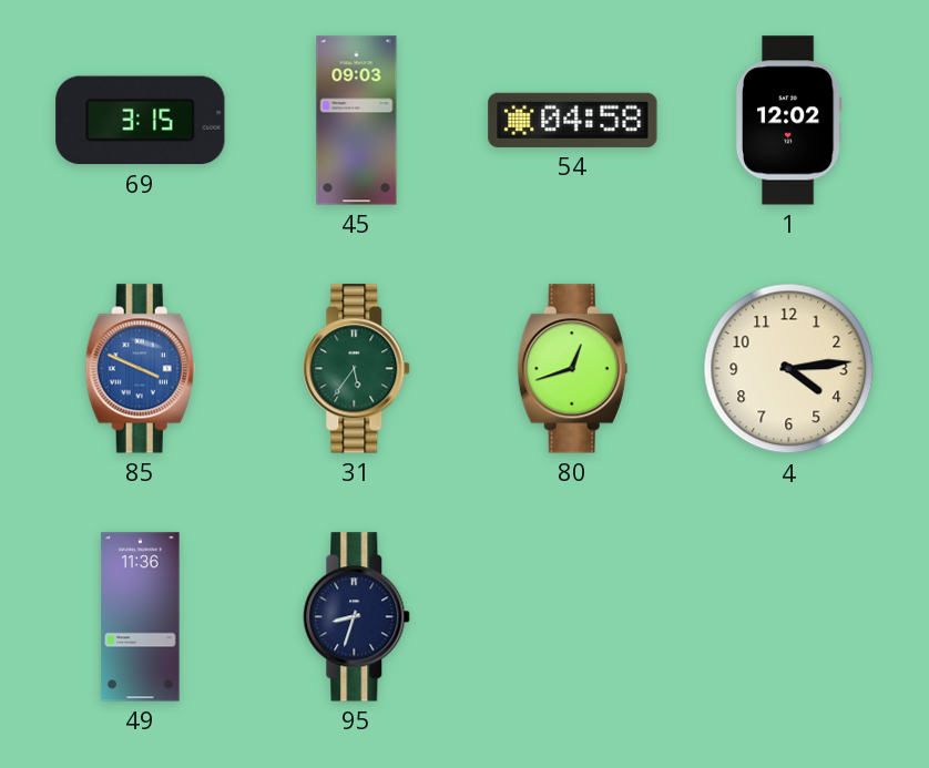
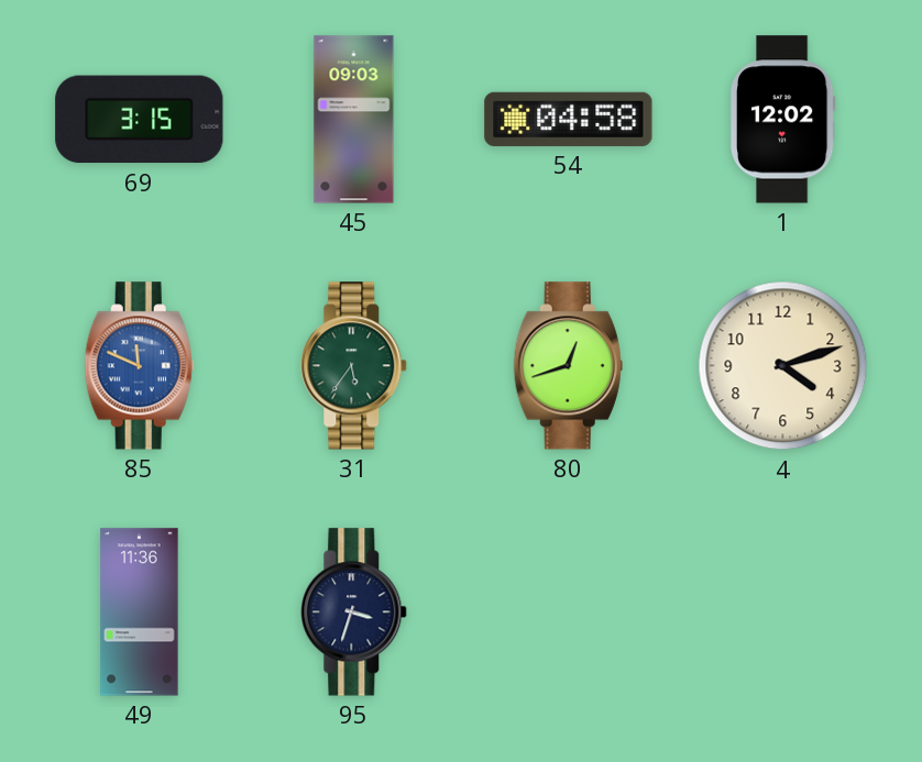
85: 3:49 -> 11:49
4: 4:14 -> 4:12
95: 8:33 -> 3:33
